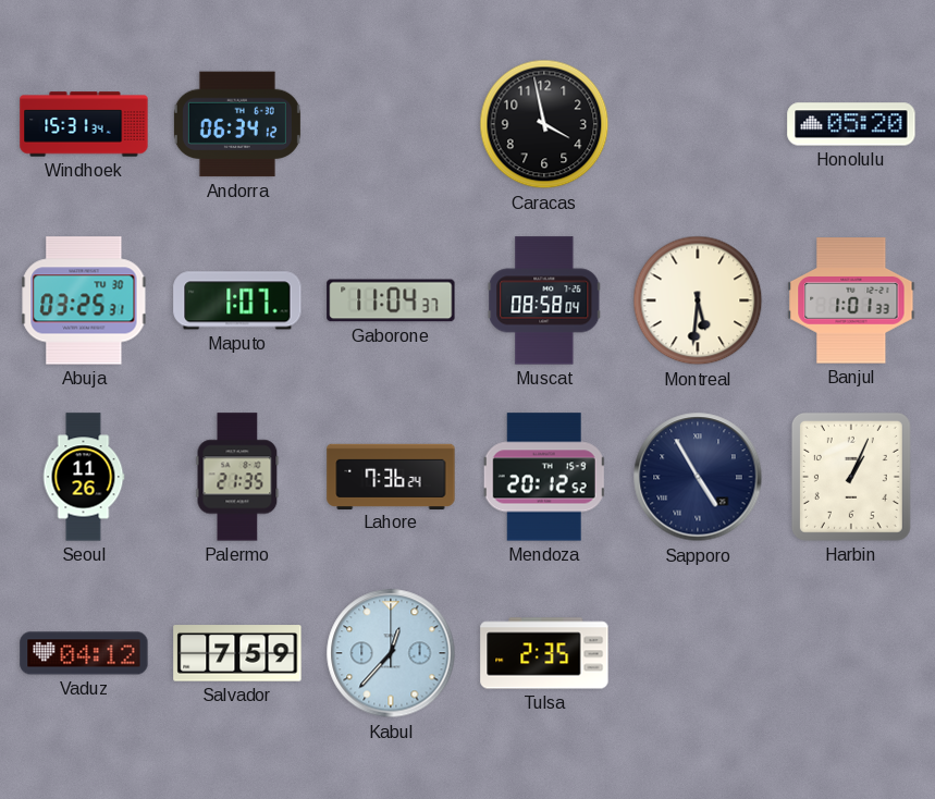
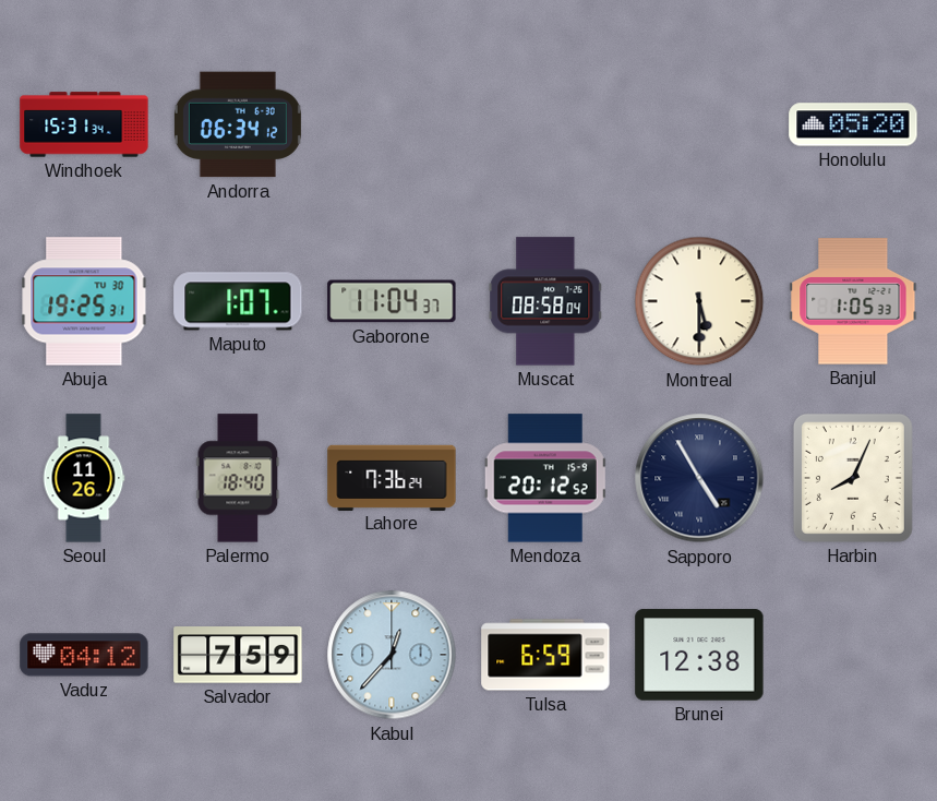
Caracas: 3:58 -> none
Abuja: 03:25 -> 19:25
Montreal: 5:31 -> 5:30
Banjul: 1:01 -> 1:05
Palermo: 21:35 -> 18:40
Harbin: 1:04 -> 8:04
Tulsa: 2:35 -> 6:59
Brunei: none -> 12:38
